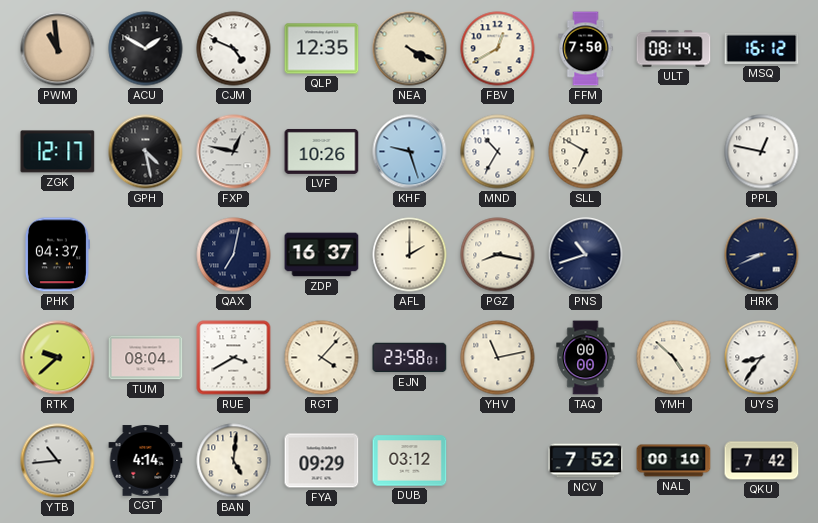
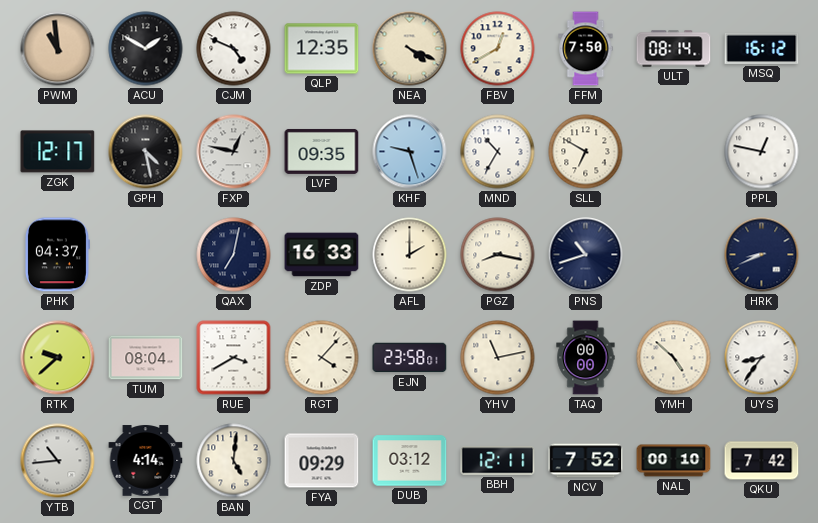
LVF: 10:26 -> 09:35
ZDP: 16:37 -> 16:33
BBH: none -> 12:11
